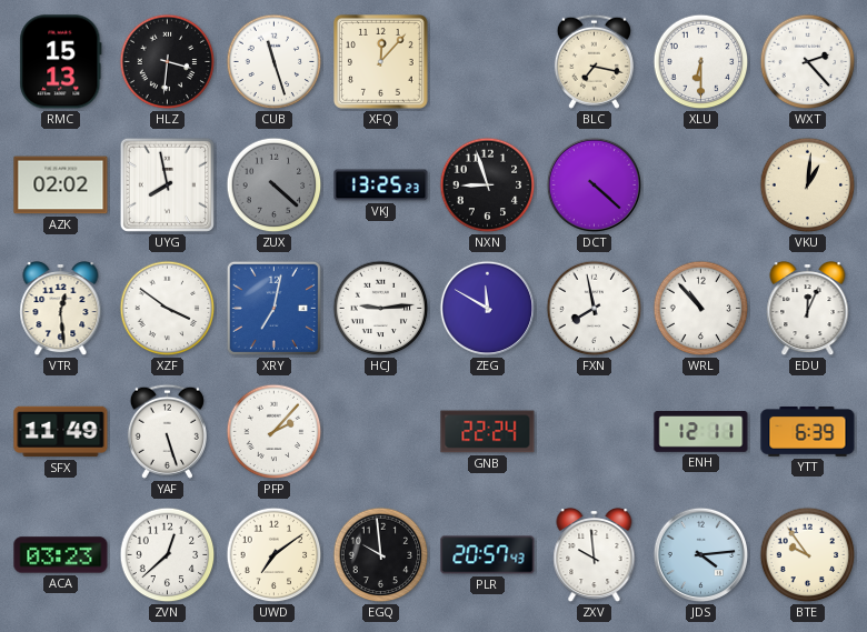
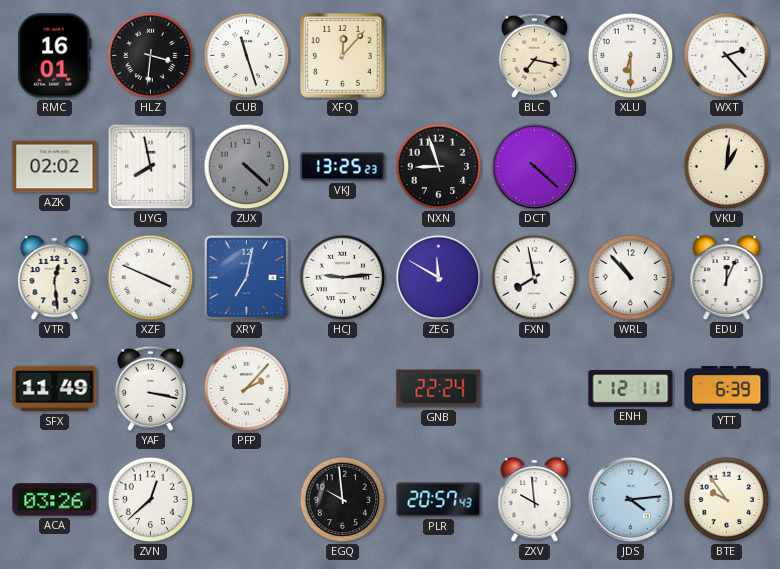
RMC: 15:13 -> 16:01
XZF: 3:51 -> 3:49
YAF: 5:27 -> 3:17
ACA: 03:23 -> 03:26
UWD: 7:09 -> none
